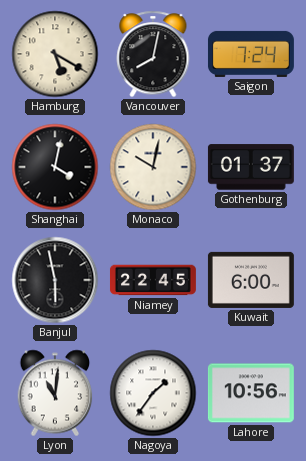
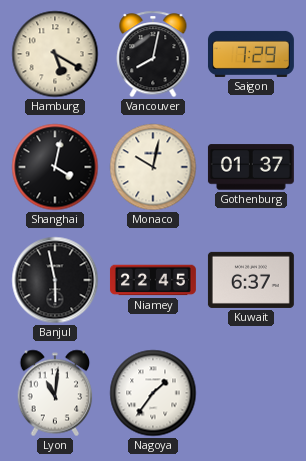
Saigon: 7:24 -> 7:29
Kuwait: 6:00 -> 6:37
Lahore: 10:56 -> none
